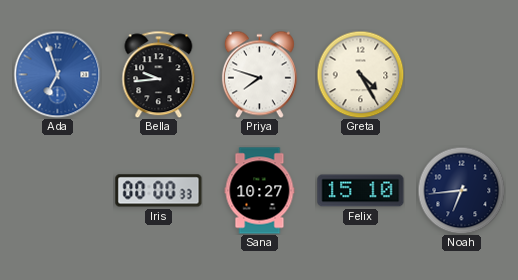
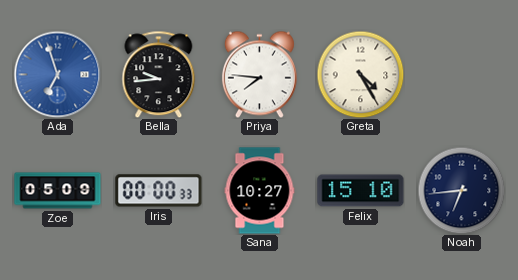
Priya: 7:48 -> 7:46
Zoe: none -> 05:09
